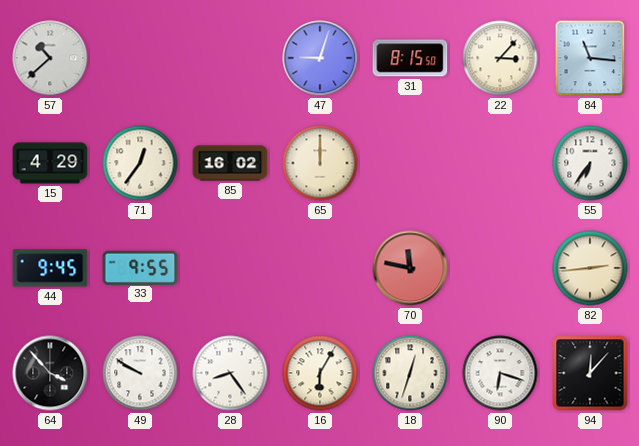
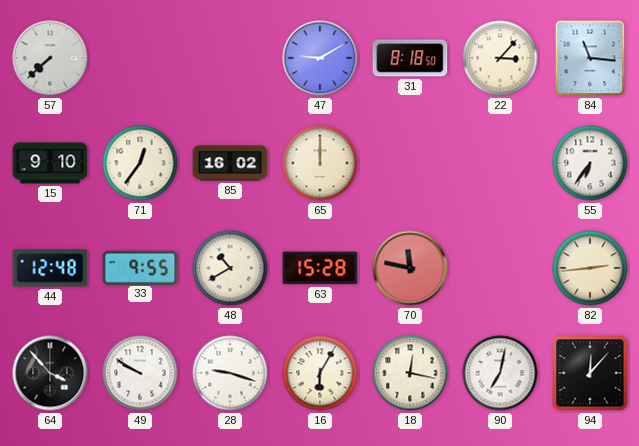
57: 10:38 -> 7:38
47: 9:03 -> 9:10
31: 8:15 -> 8:18
15: 4:29 -> 9:10
44: 9:45 -> 12:48
48: none -> 10:40
63: none -> 15:28
28: 8:24 -> 9:18
18: 12:33 -> 12:17
90: 6:18 -> 7:02
